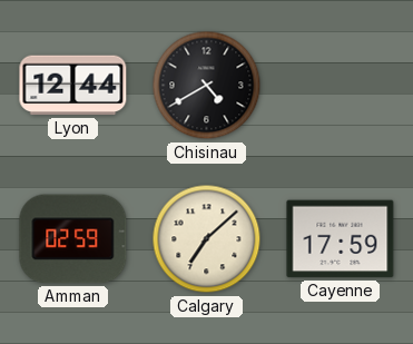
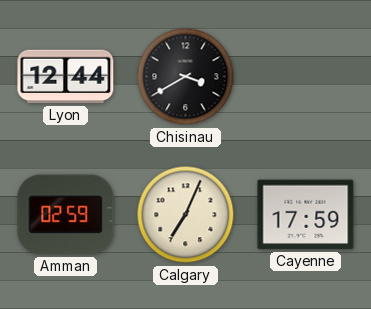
Chisinau: 4:40 -> 3:40
Calgary: 7:08 -> 7:04
